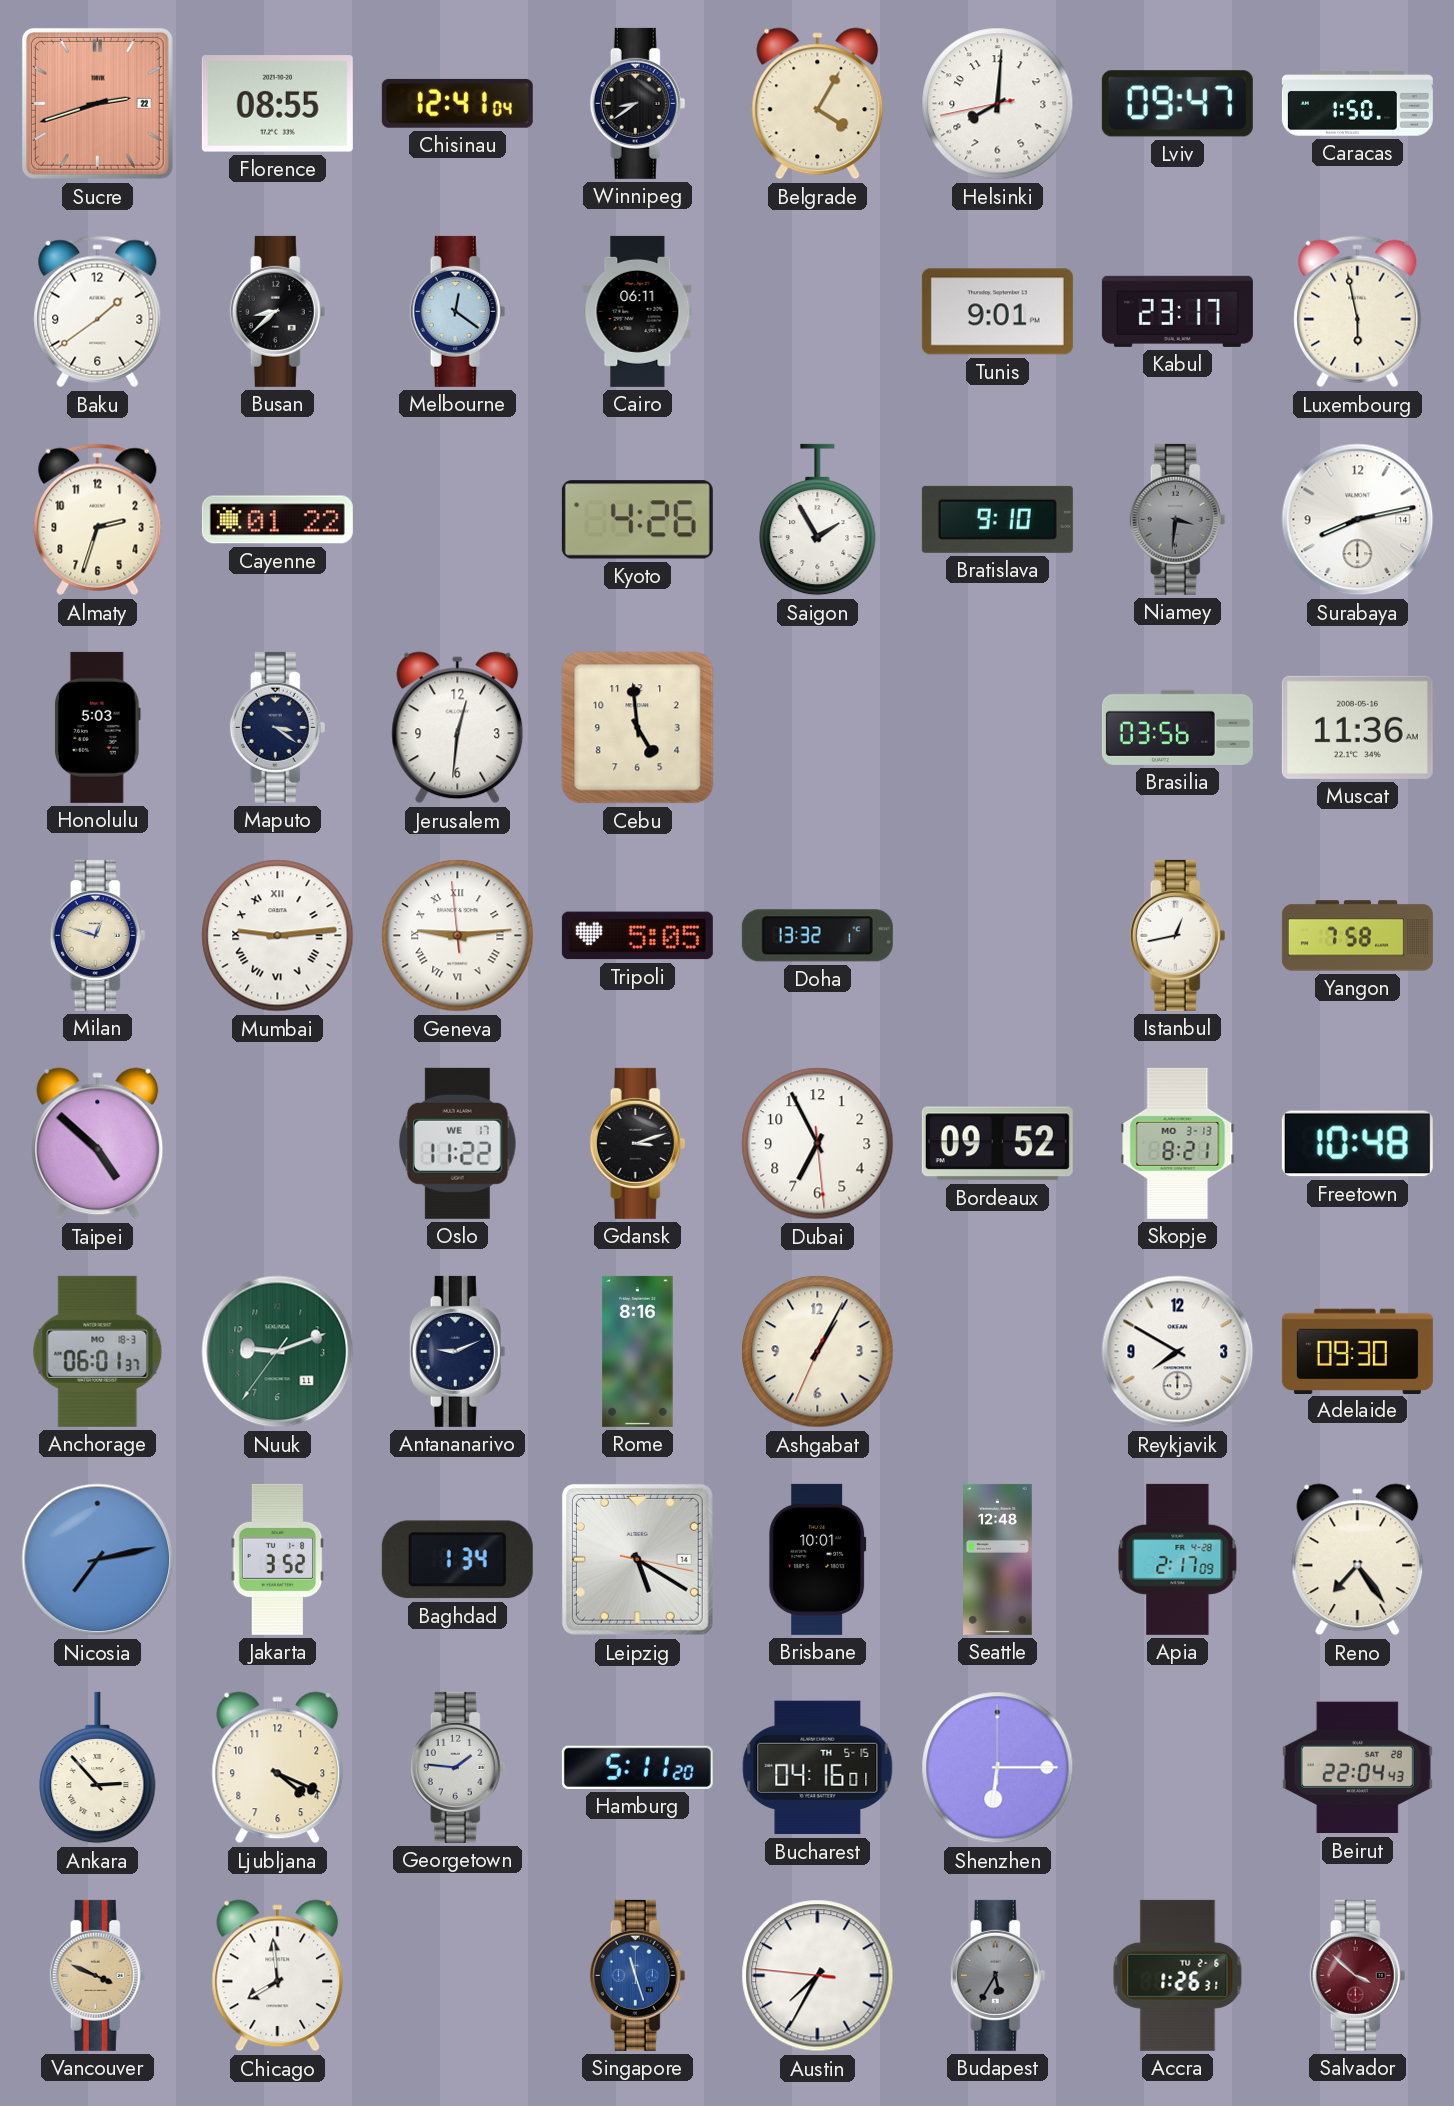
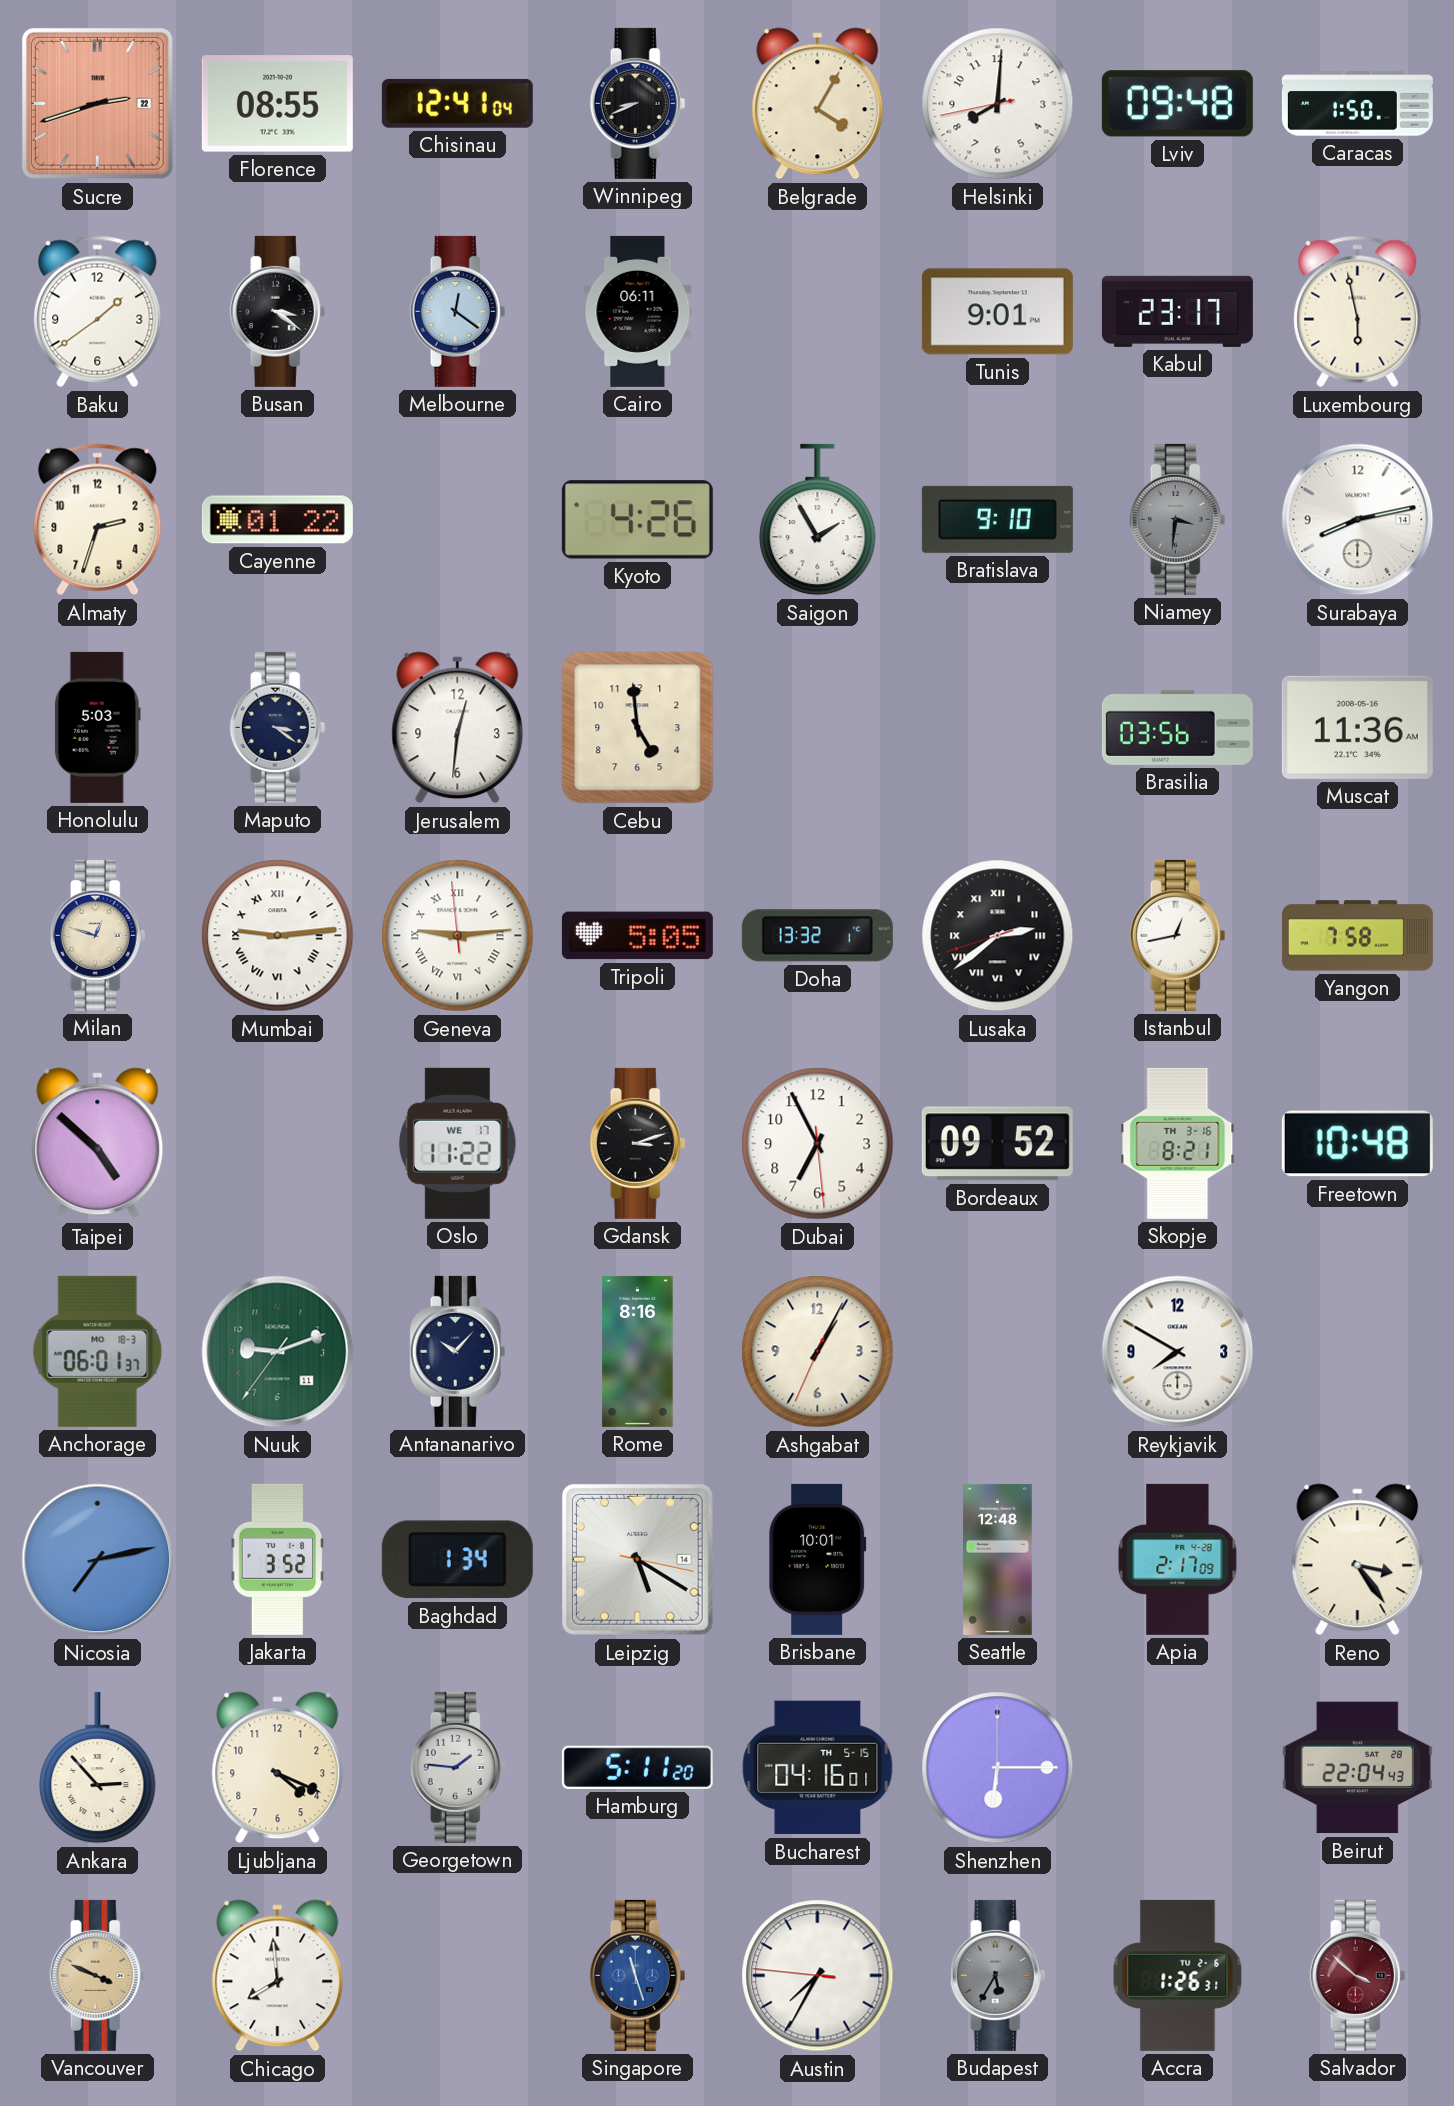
Winnipeg: 8:39 -> 8:41
Lviv: 09:47 -> 09:48
Busan: 8:38 -> 3:21
Lusaka: none -> 2:38
Skopje date: MO 3-13 -> TH 3-16
Antananarivo: 9:11 -> 10:07
Adelaide: 09:30 -> none
Reno: 7:24 -> 3:24
